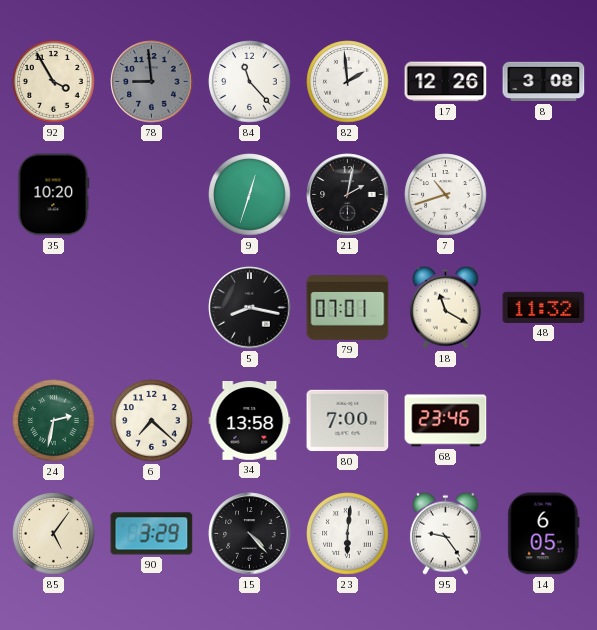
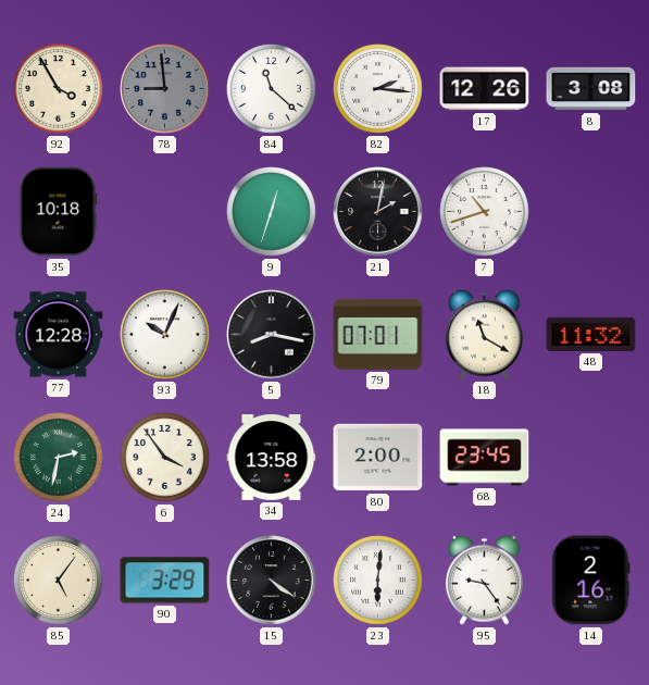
84: 11:23 -> 11:22
82: 1:59 -> 2:16
35: 10:20 -> 10:18
77: none -> 12:28
93: none -> 10:04
6: 7:22 -> 3:54
80: 7:00 -> 2:00
68: 23:46 -> 23:45
15: 4:23 -> 4:21
14: 6:05 -> 2:16
